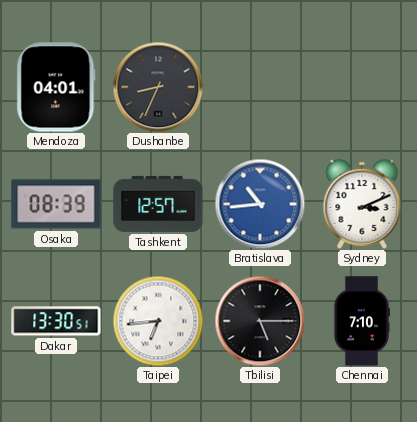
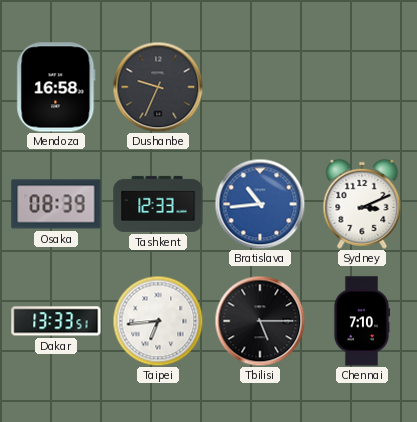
Mendoza: 04:01 -> 16:58
Dushanbe: 8:34 -> 9:34
Tashkent: 12:57 -> 12:33
Dakar: 13:30 -> 13:33
